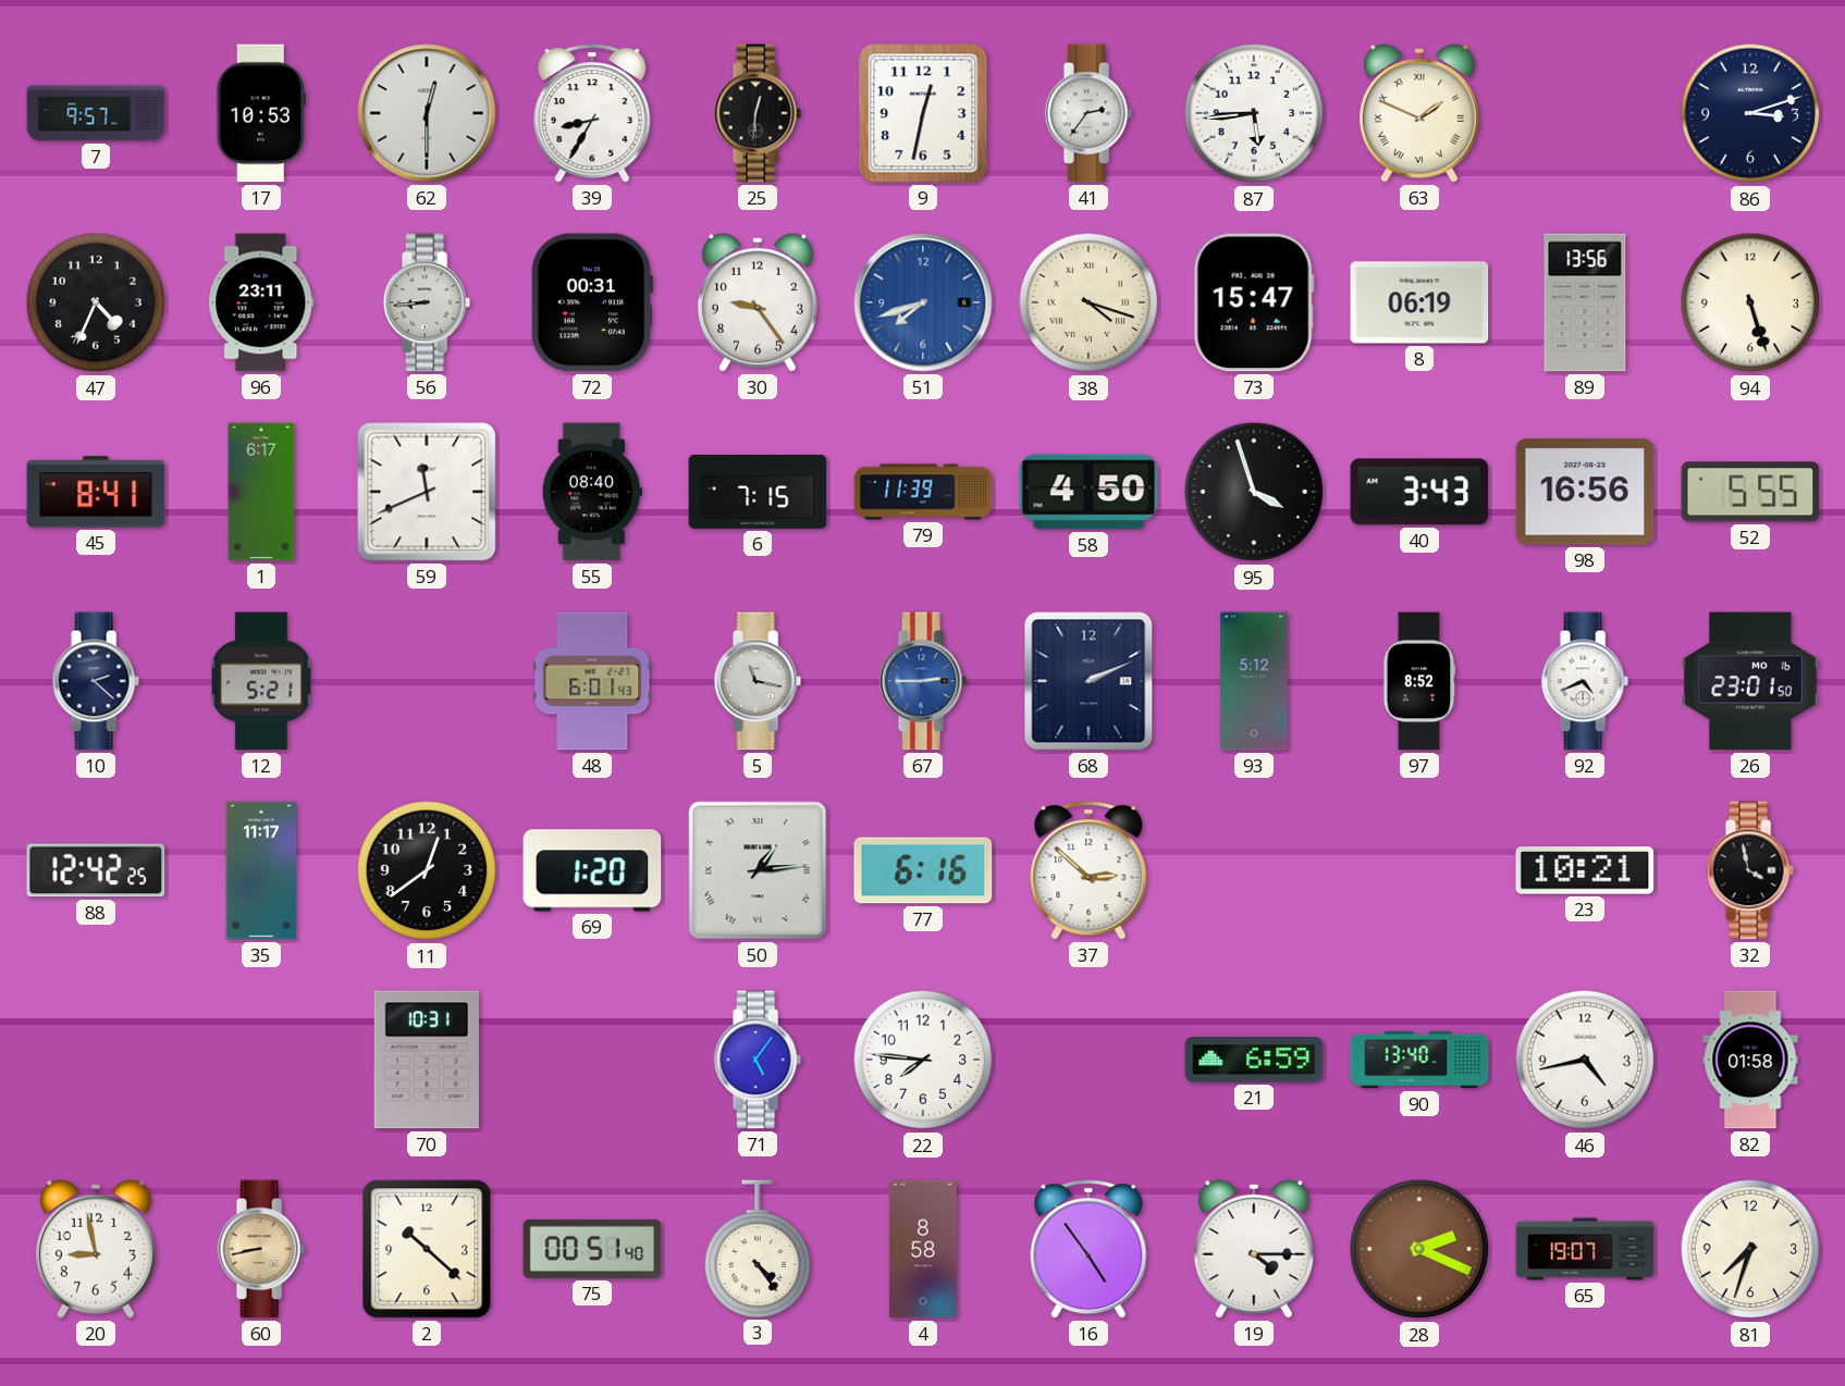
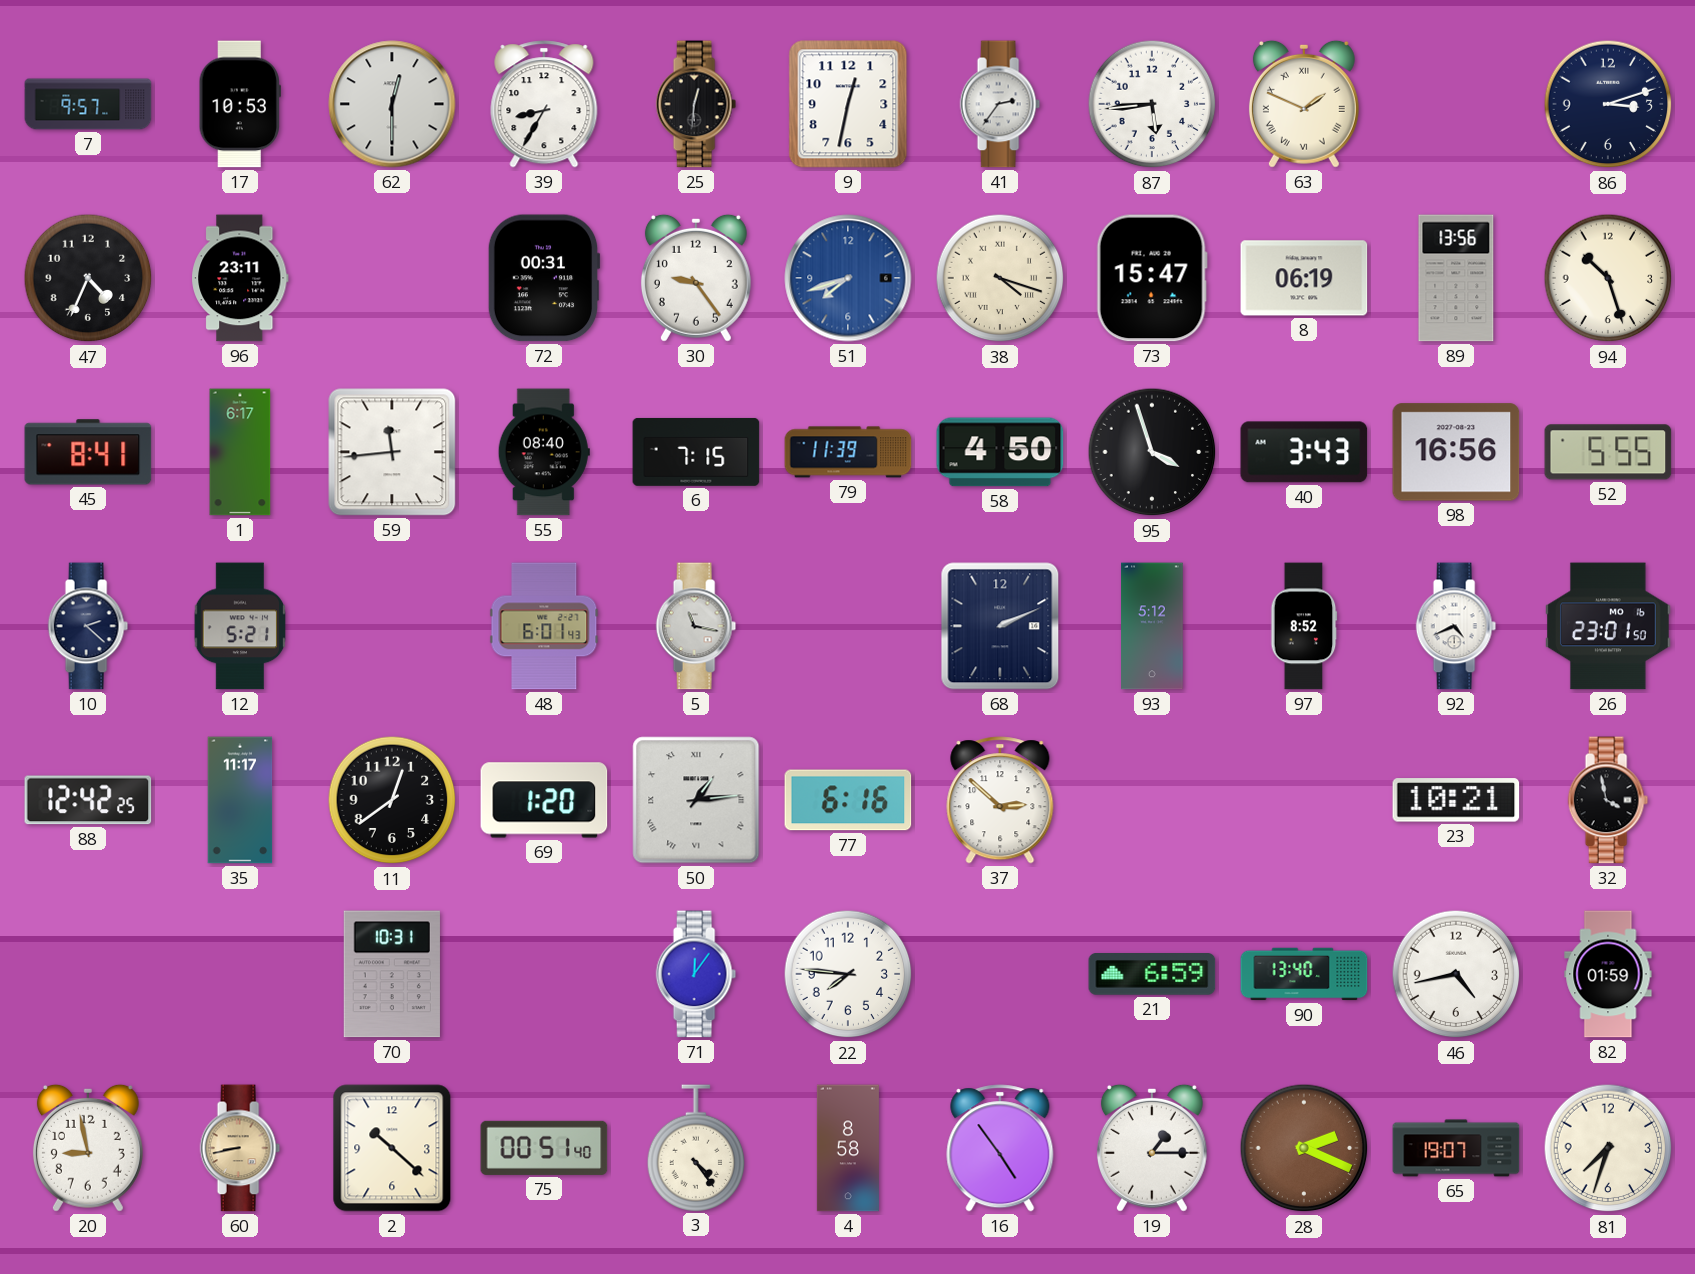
56: 8:44 -> none
94: 5:27 -> 10:27
59: 11:41 -> 11:44
67: 2:45 -> none
71: 5:06 -> 12:06
82: 01:58 -> 01:59
19: 4:15 -> 1:15
